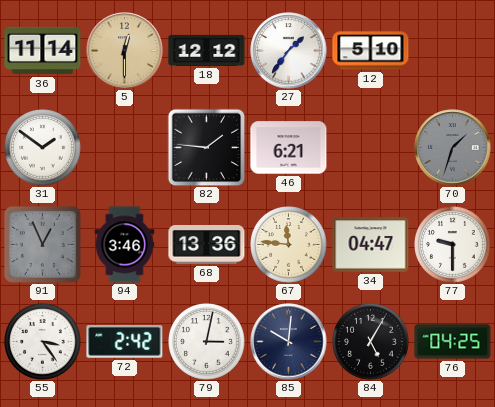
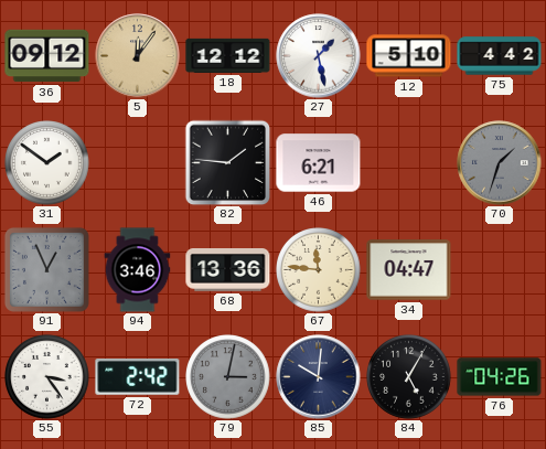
36: 11:14 -> 09:12
5: 12:30 -> 12:06
27: 1:36 -> 1:28
75: none -> 4:42
77: 9:30 -> none
79 dial: white -> grey
76: 04:25 -> 04:26
